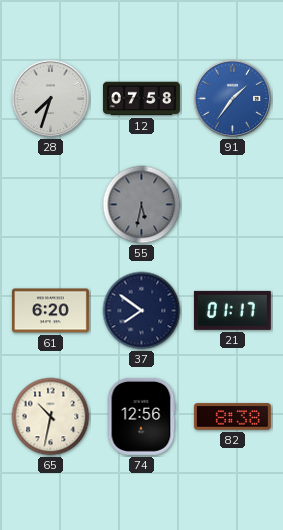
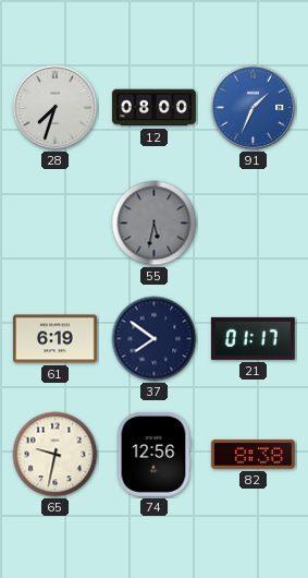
12: 07:58 -> 08:00
91: 1:36 -> 1:34
61: 6:20 -> 6:19
65: 10:32 -> 9:32
